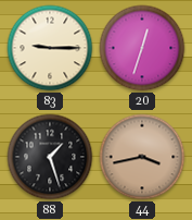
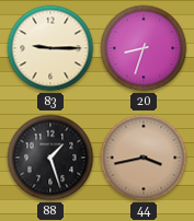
20: 12:33 -> 8:33
